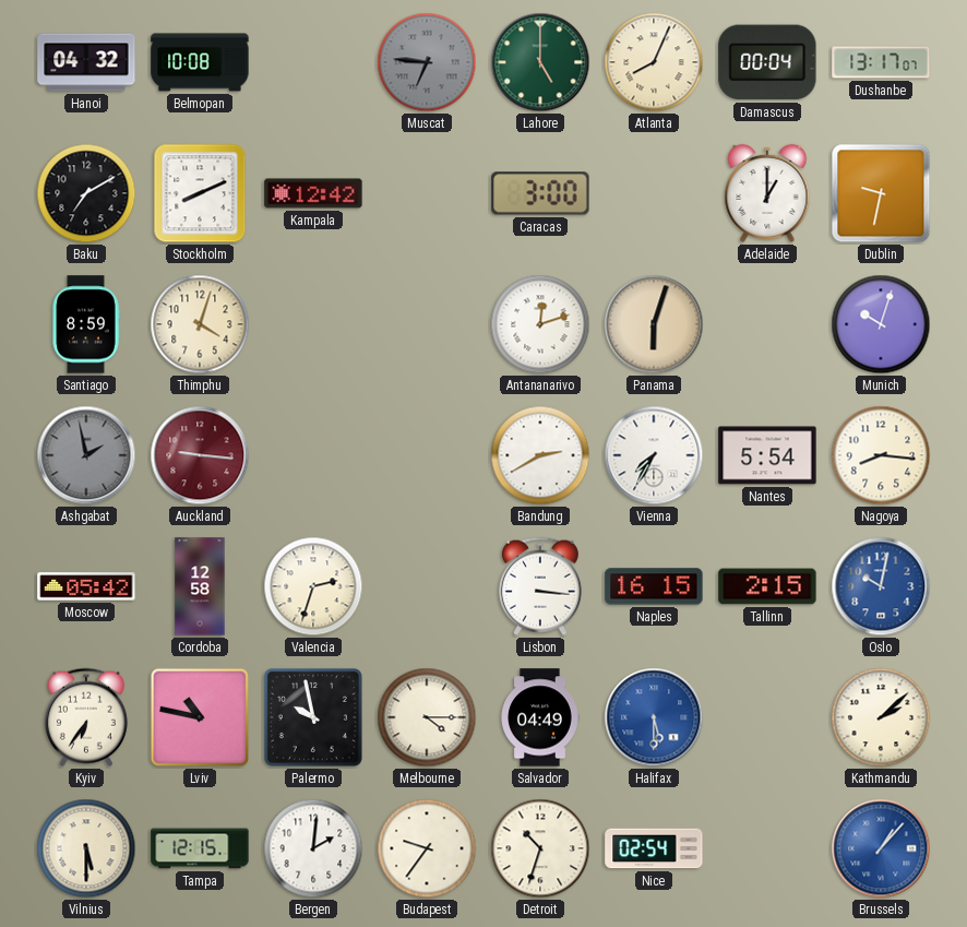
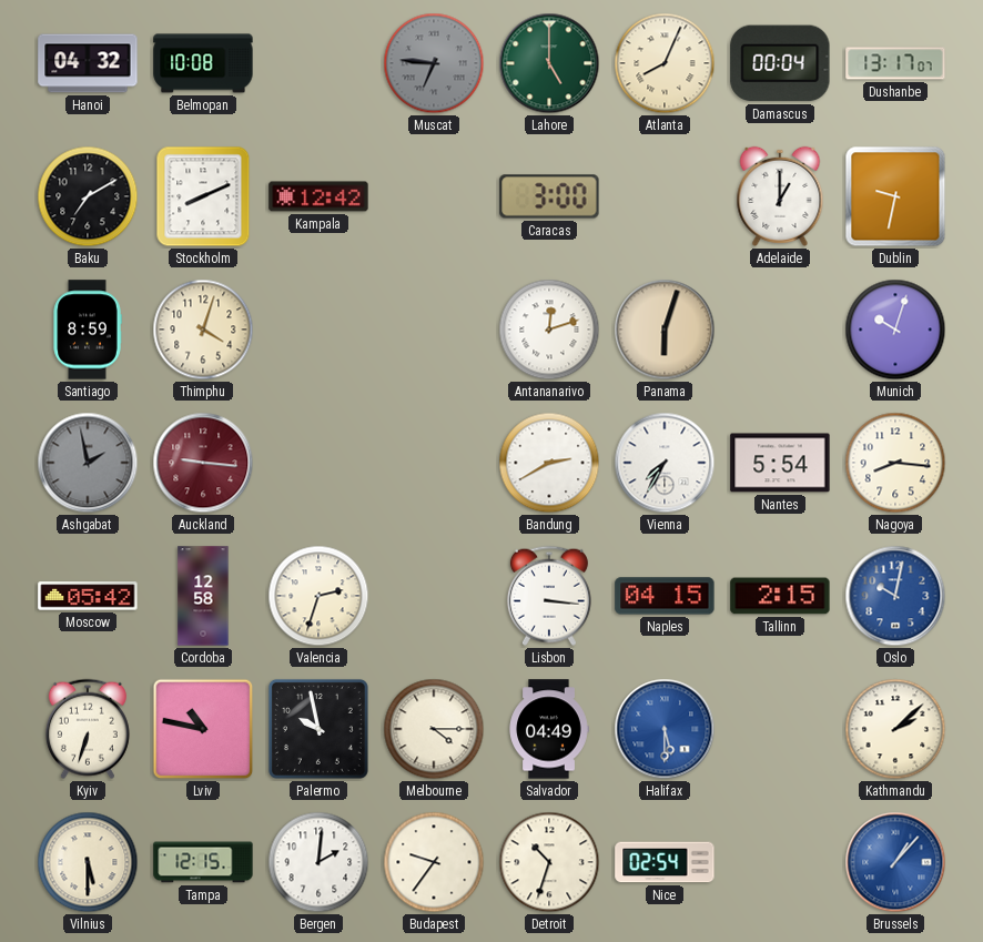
Naples: 16:15 -> 04:15
Kyiv: 6:36 -> 6:33
